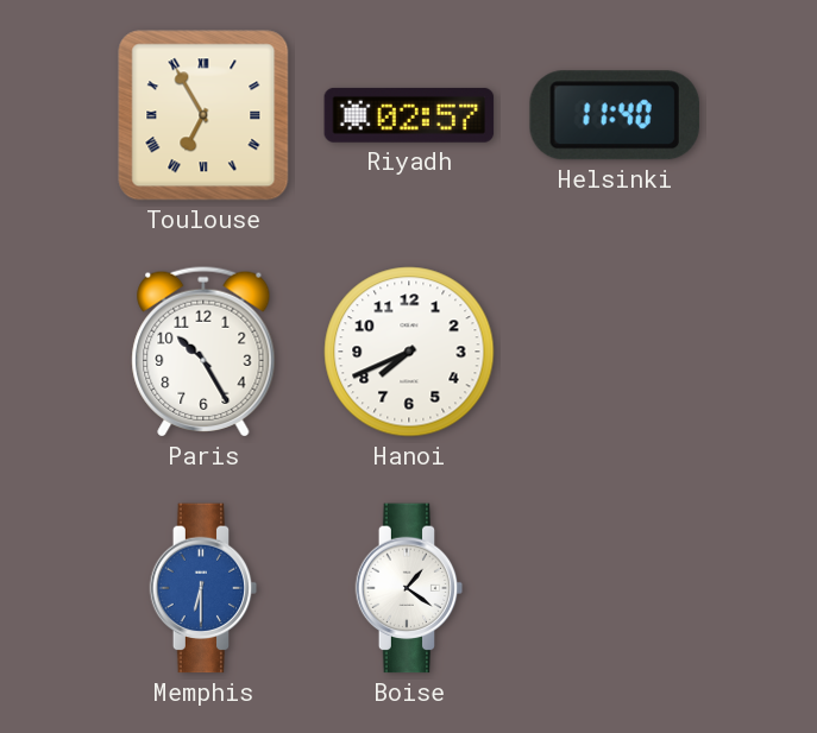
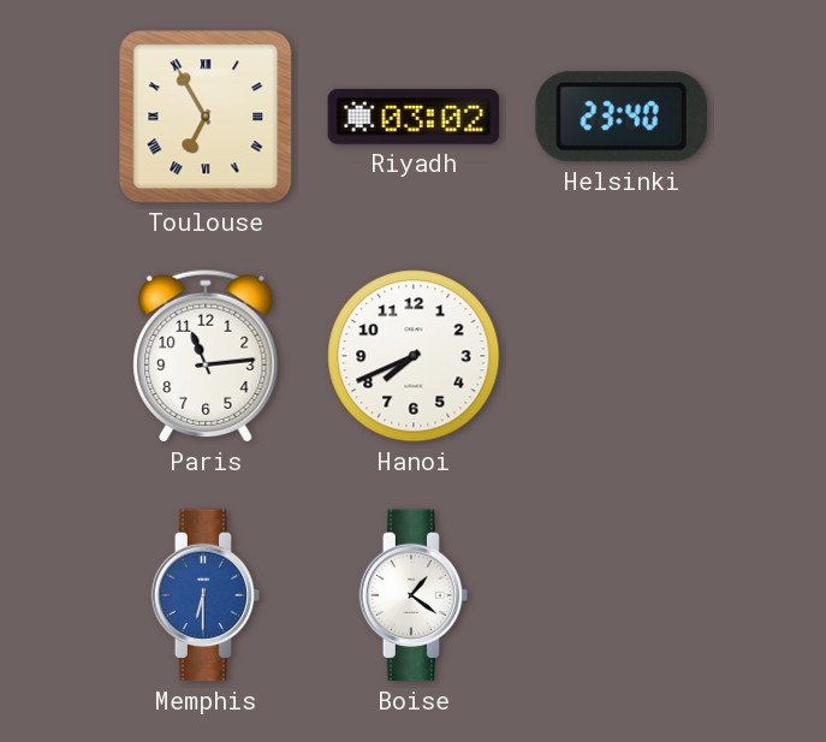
Riyadh: 02:57 -> 03:02
Helsinki: 11:40 -> 23:40
Paris: 10:25 -> 11:14
